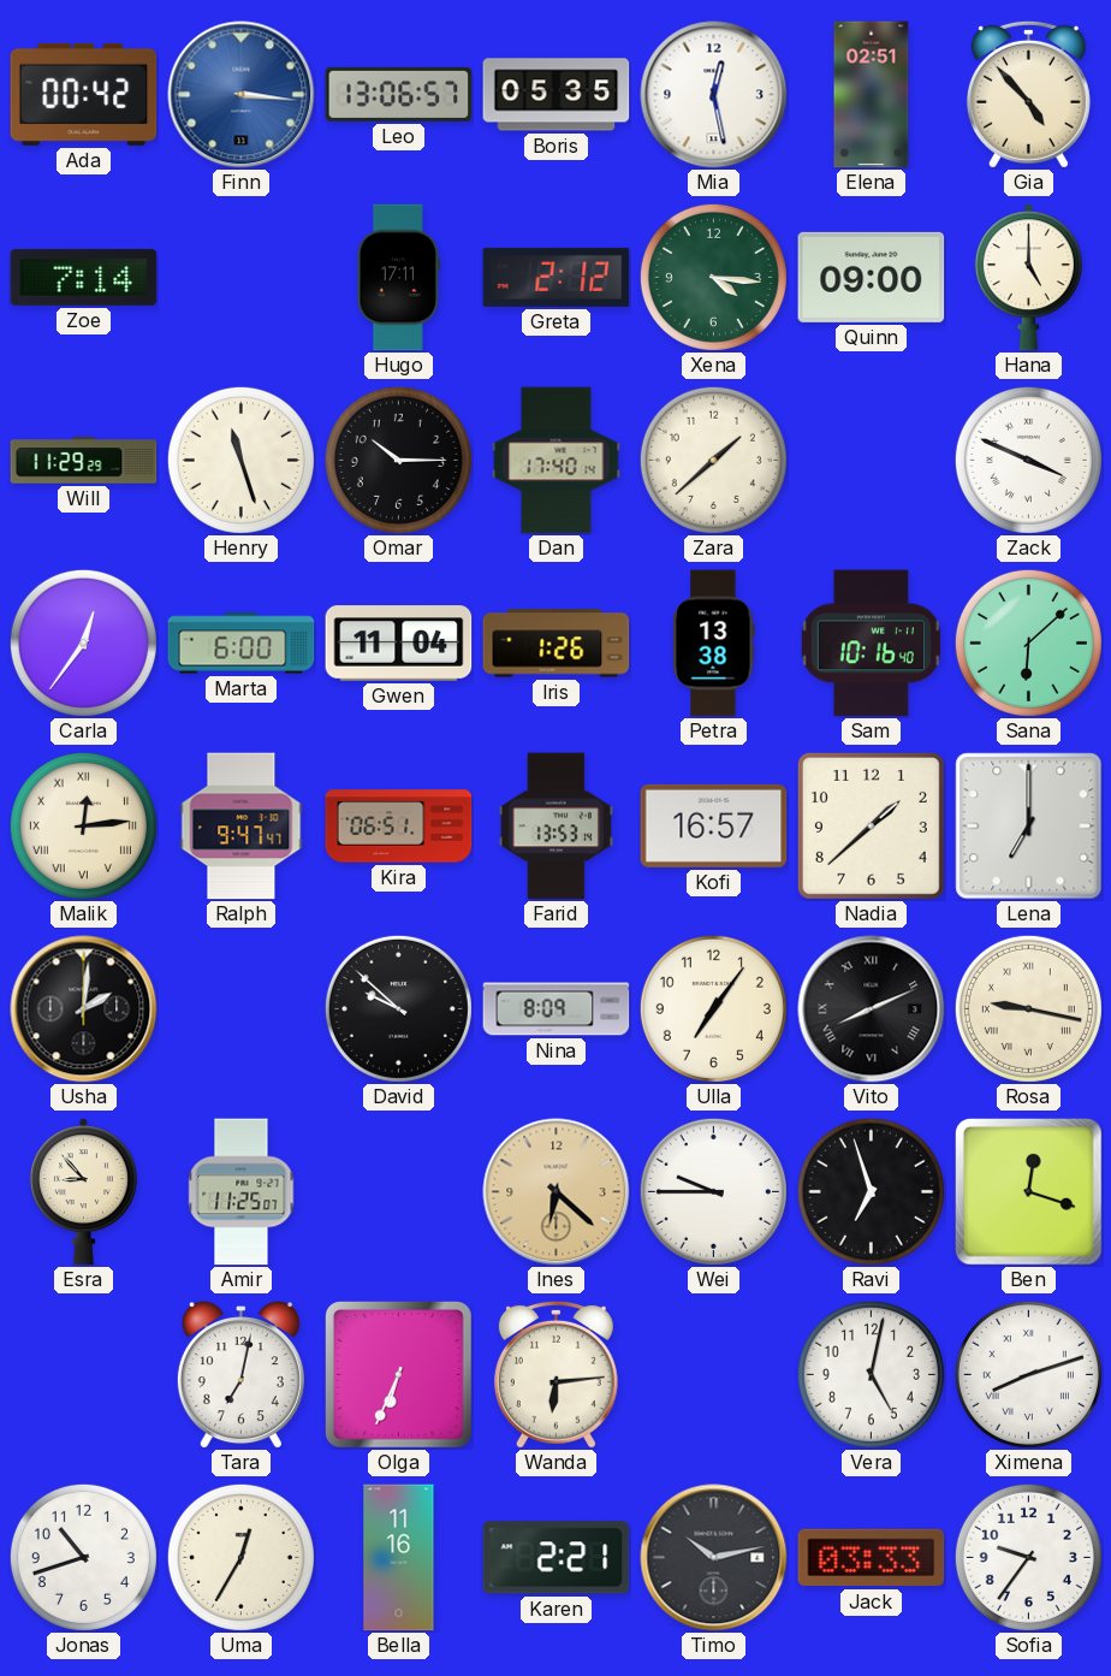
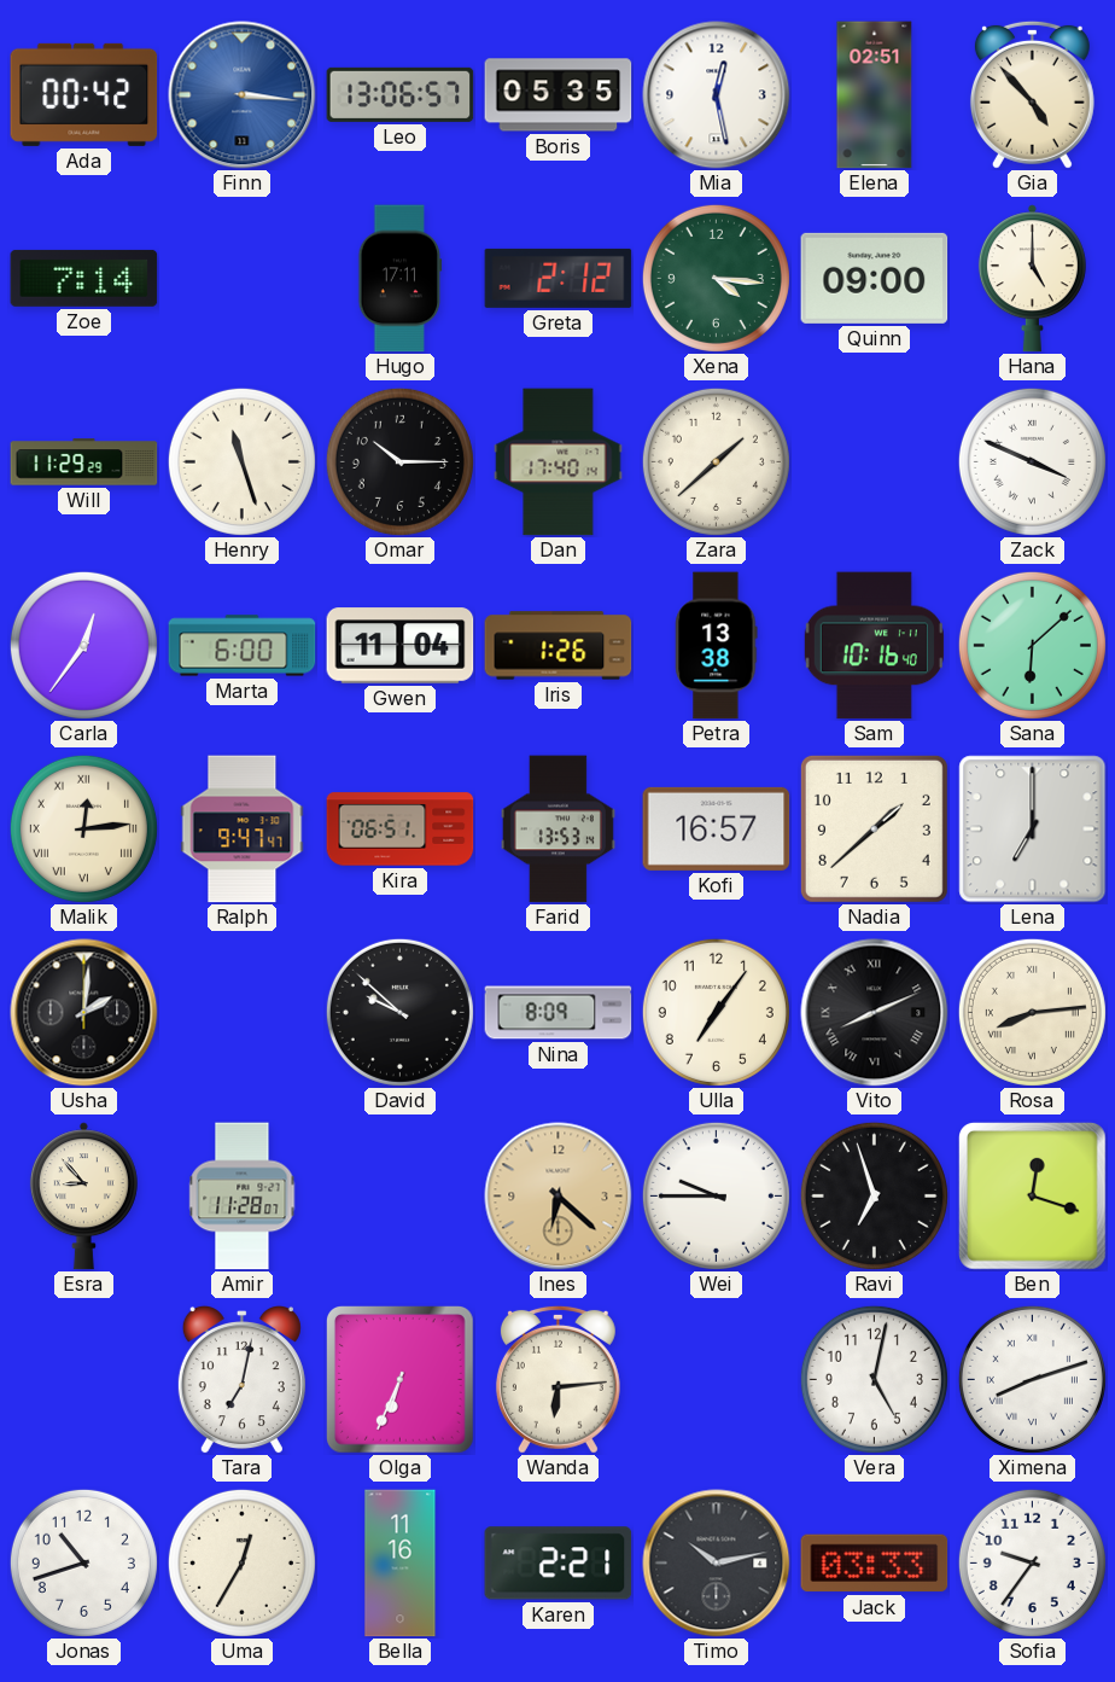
Rosa: 9:17 -> 8:14
Amir: 11:25 -> 11:28
